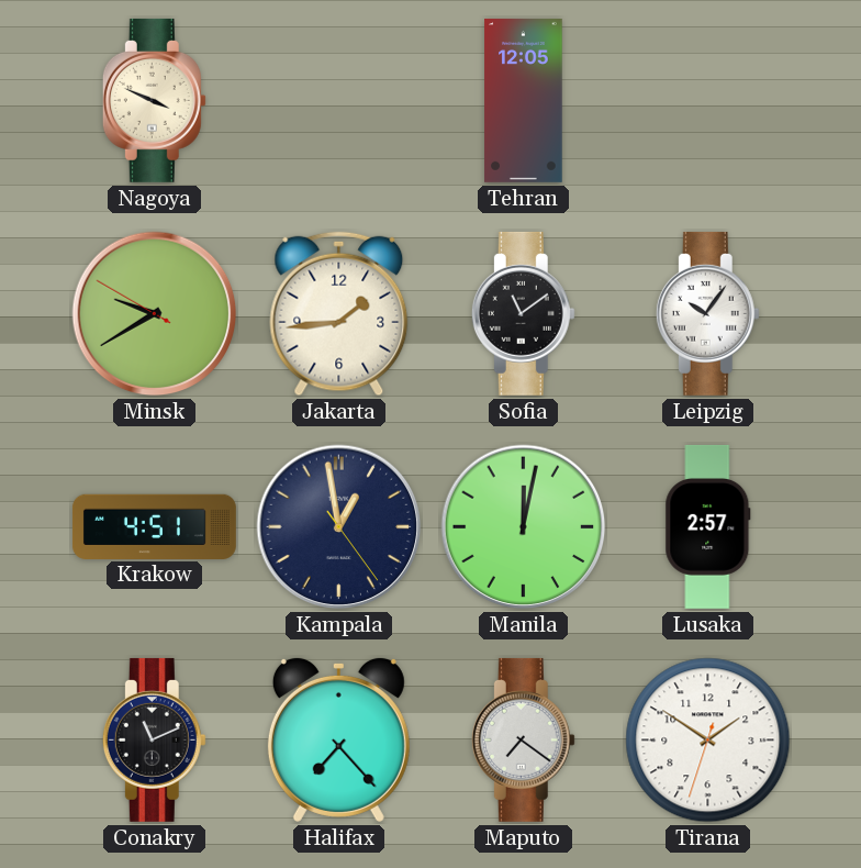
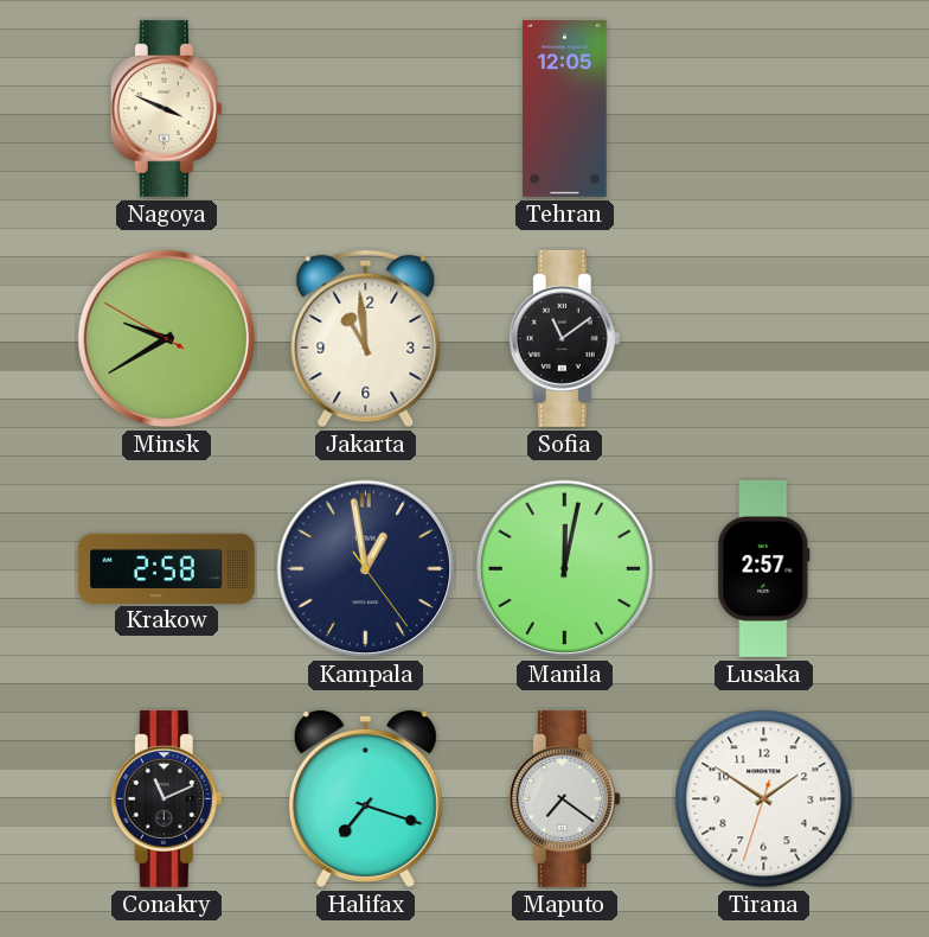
Jakarta: 1:44 -> 10:59
Leipzig: 10:06 -> none
Krakow: 4:51 -> 2:58
Halifax: 7:23 -> 7:18
